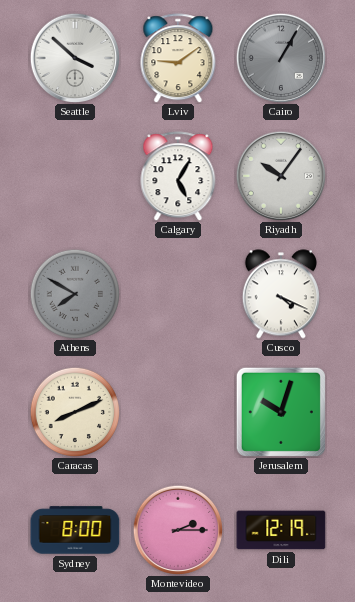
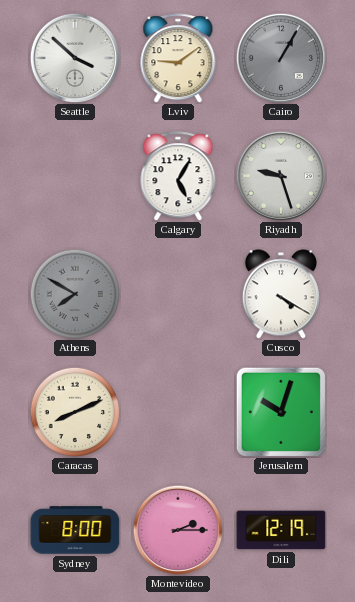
Riyadh: 10:06 -> 9:27
Cusco: 4:19 -> 4:20
